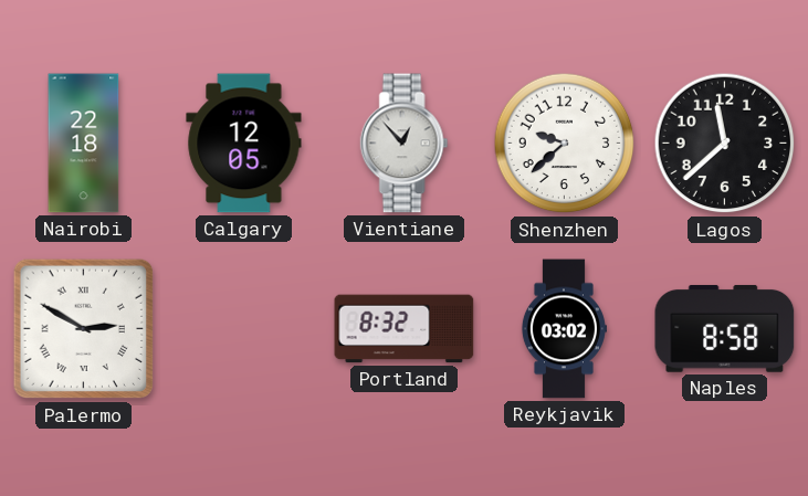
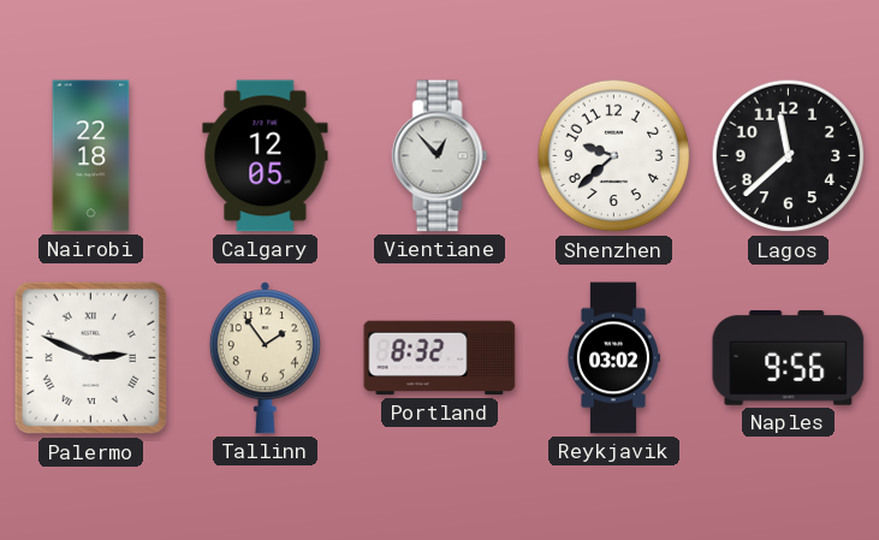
Palermo: 2:50 -> 2:49
Tallinn: none -> 1:54
Naples: 8:58 -> 9:56
